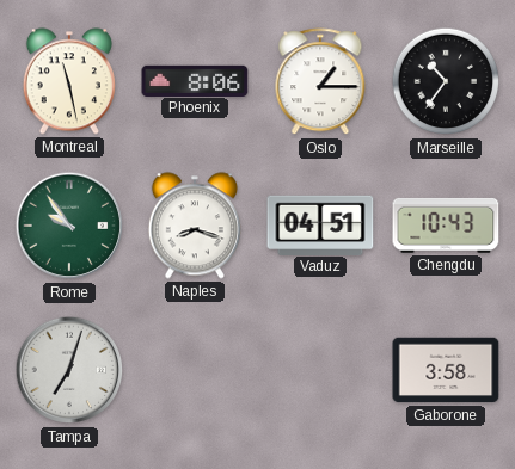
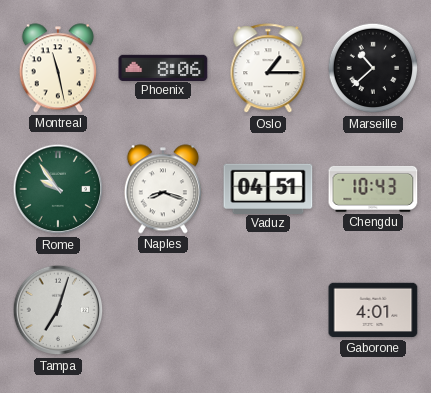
Marseille: 10:36 -> 10:38
Gaborone: 3:58 -> 4:01
